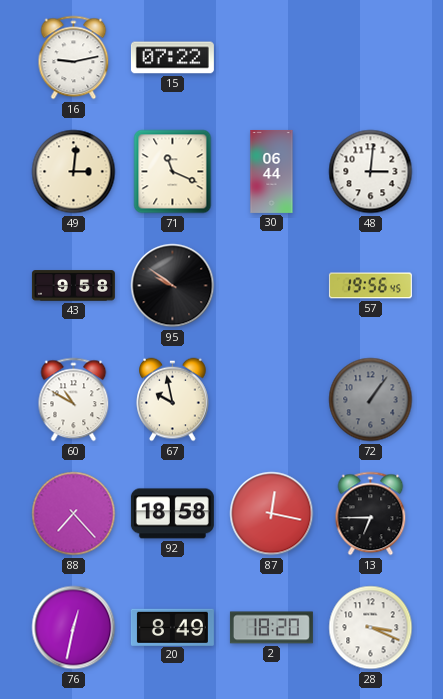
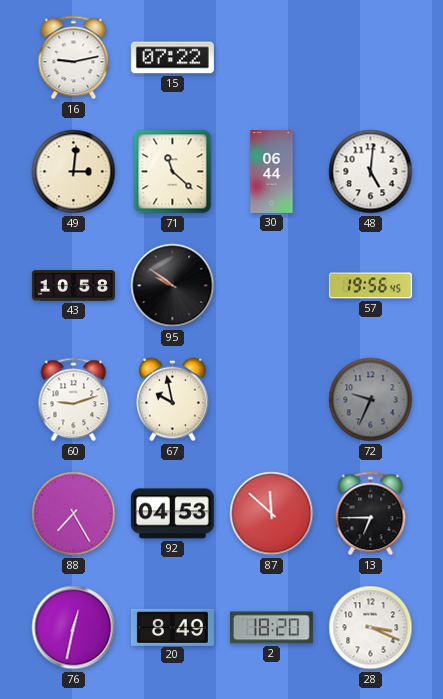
71: 11:19 -> 11:22
48: 3:01 -> 5:01
43: 9:58 -> 10:58
60: 10:50 -> 9:12
72: 1:06 -> 9:34
88: 7:23 -> 7:25
92: 18:58 -> 04:53
87: 12:17 -> 11:52
